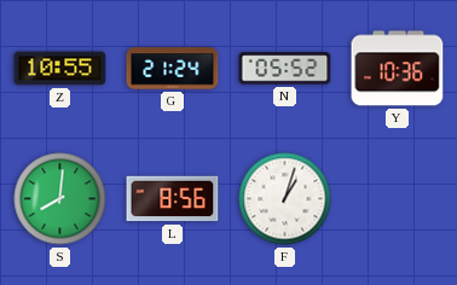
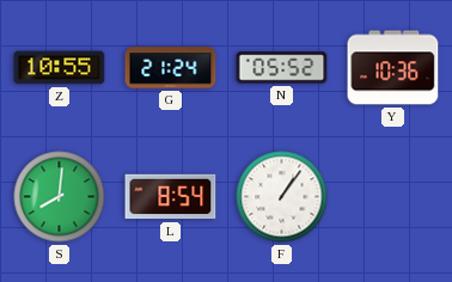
L: 8:56 -> 8:54
F: 1:03 -> 1:06
